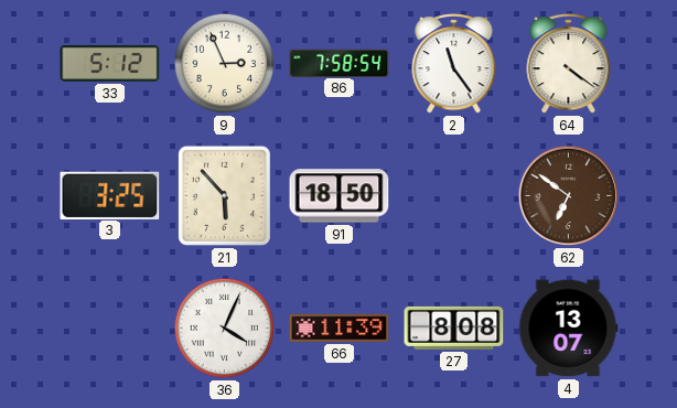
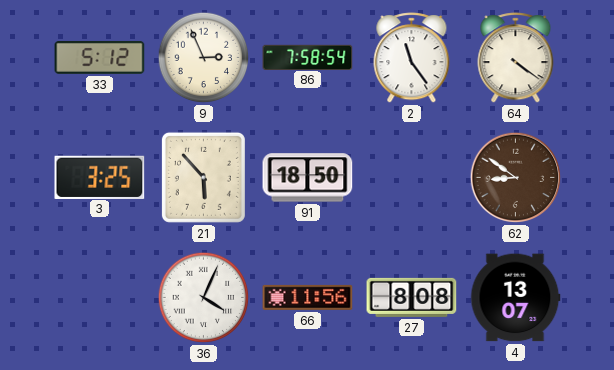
62: 6:51 -> 8:51
66: 11:39 -> 11:56
